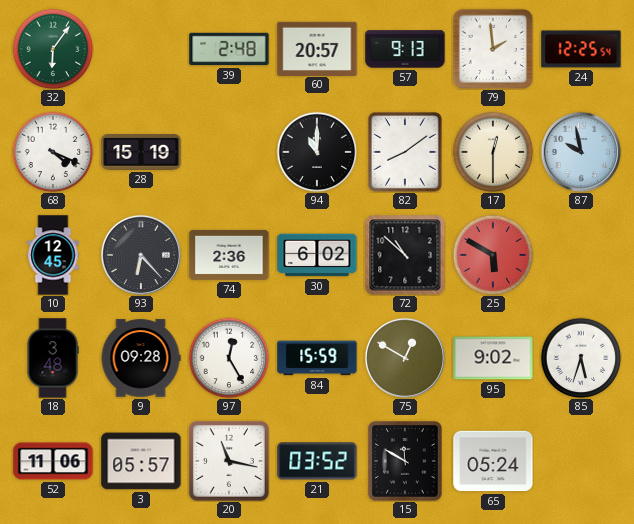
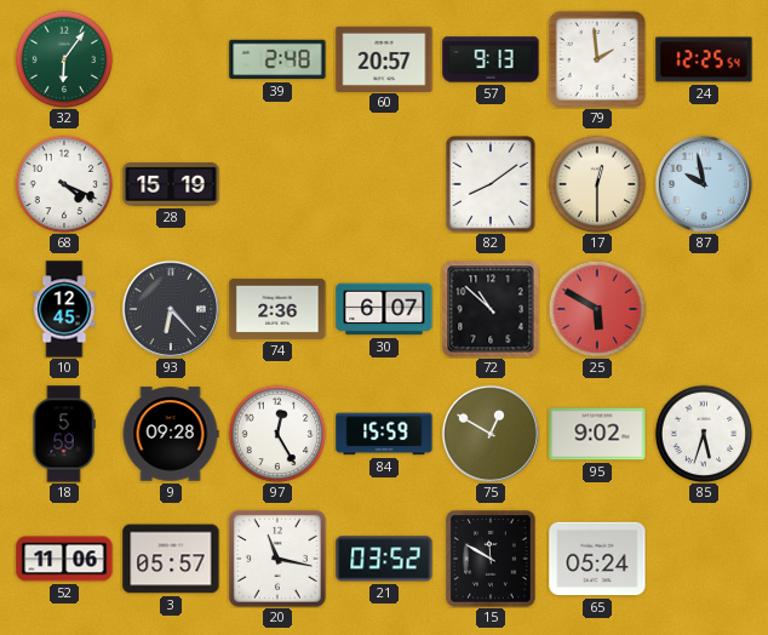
94: 11:00 -> none
30: 6:02 -> 6:07
18: 3:48 -> 5:59
